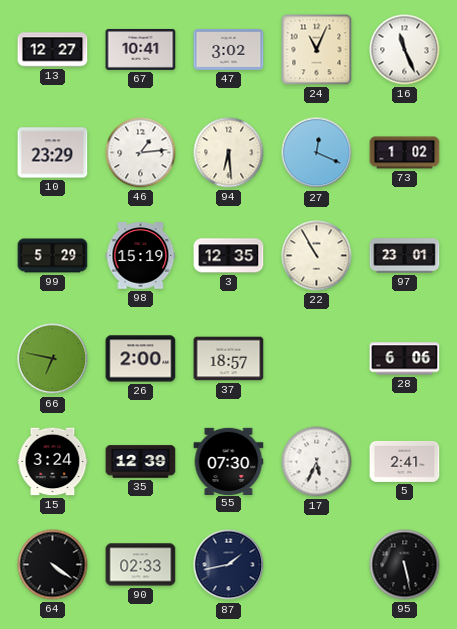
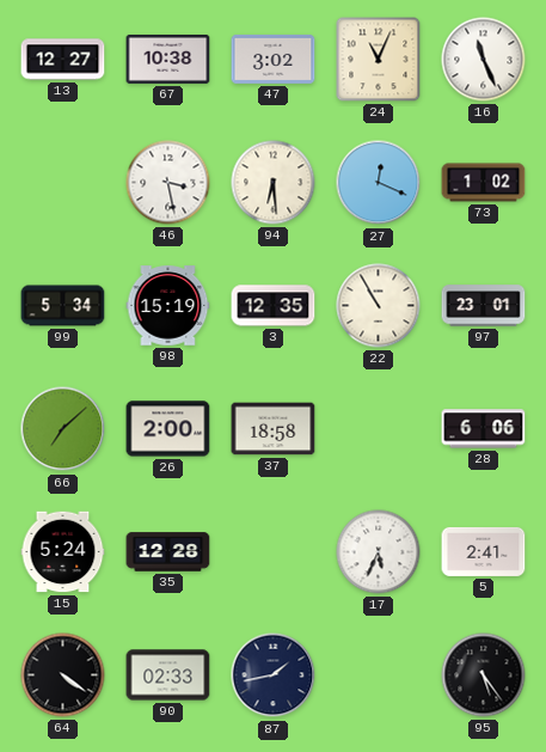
67: 10:41 -> 10:38
10: 23:29 -> none
46: 1:14 -> 3:28
99: 5:29 -> 5:34
66: 6:47 -> 7:08
37: 18:57 -> 18:58
15: 3:24 -> 5:24
35: 12:39 -> 12:28
55: 07:30 -> none
95: 5:28 -> 5:24
